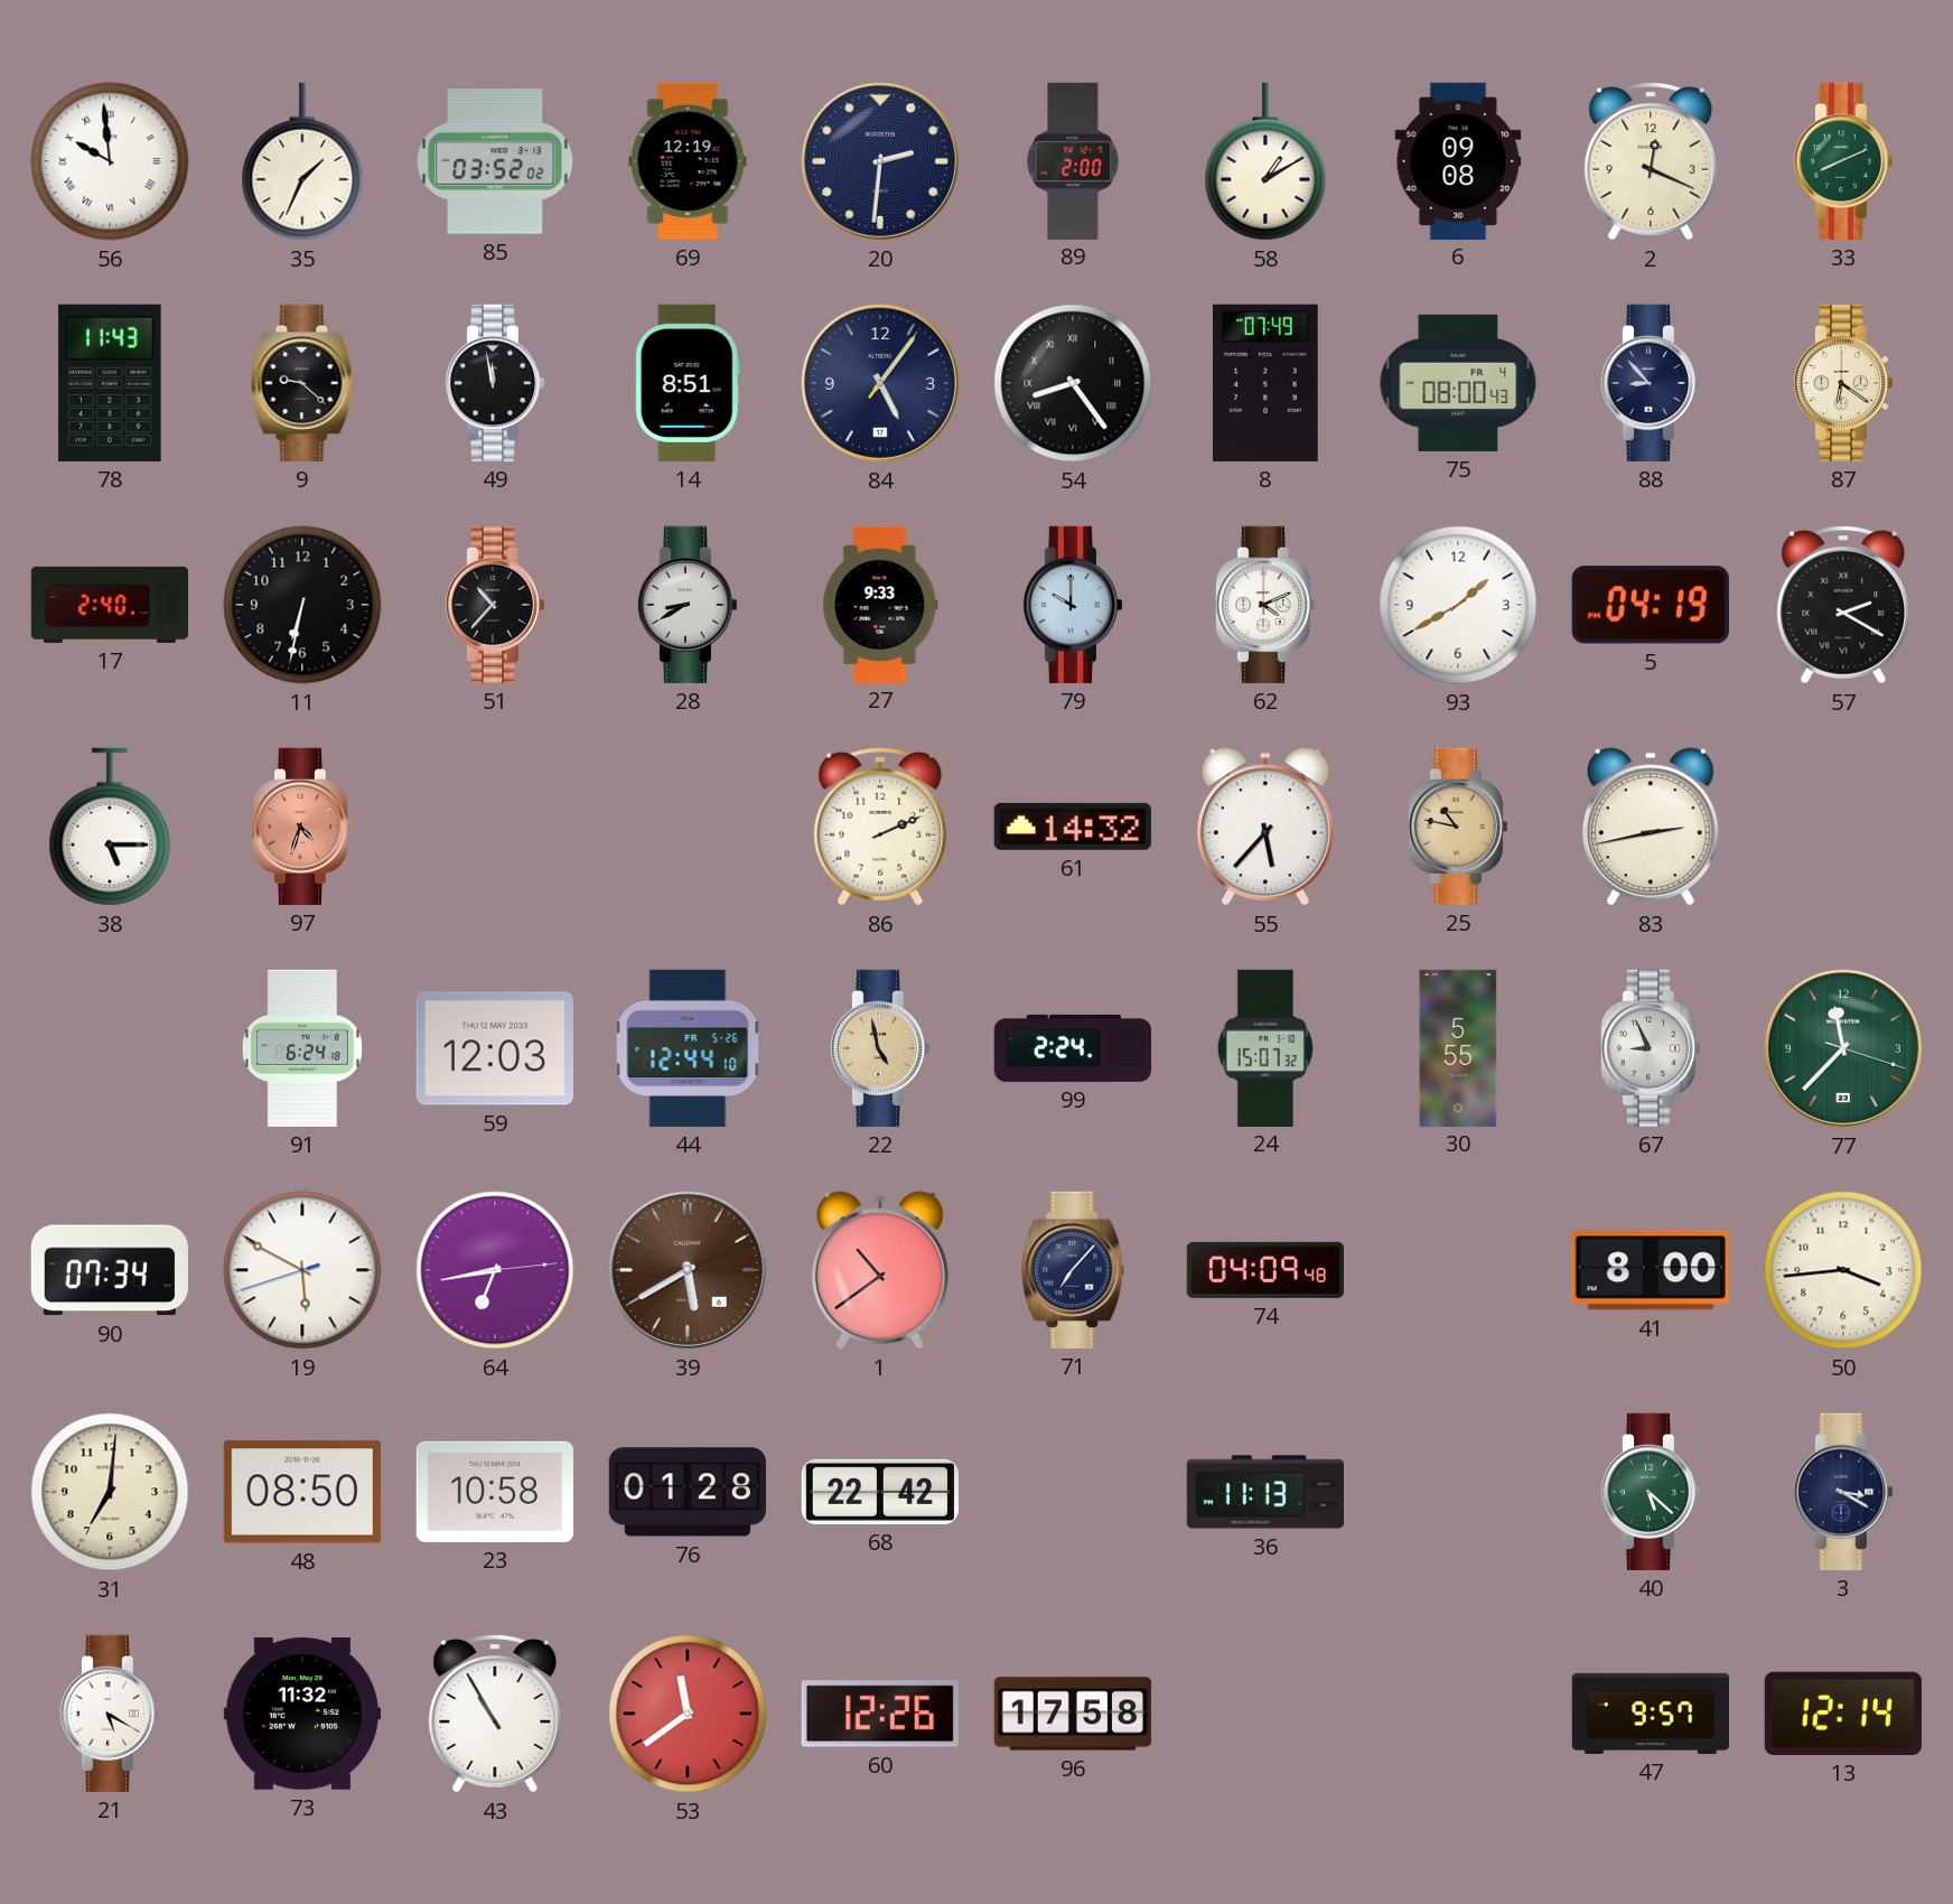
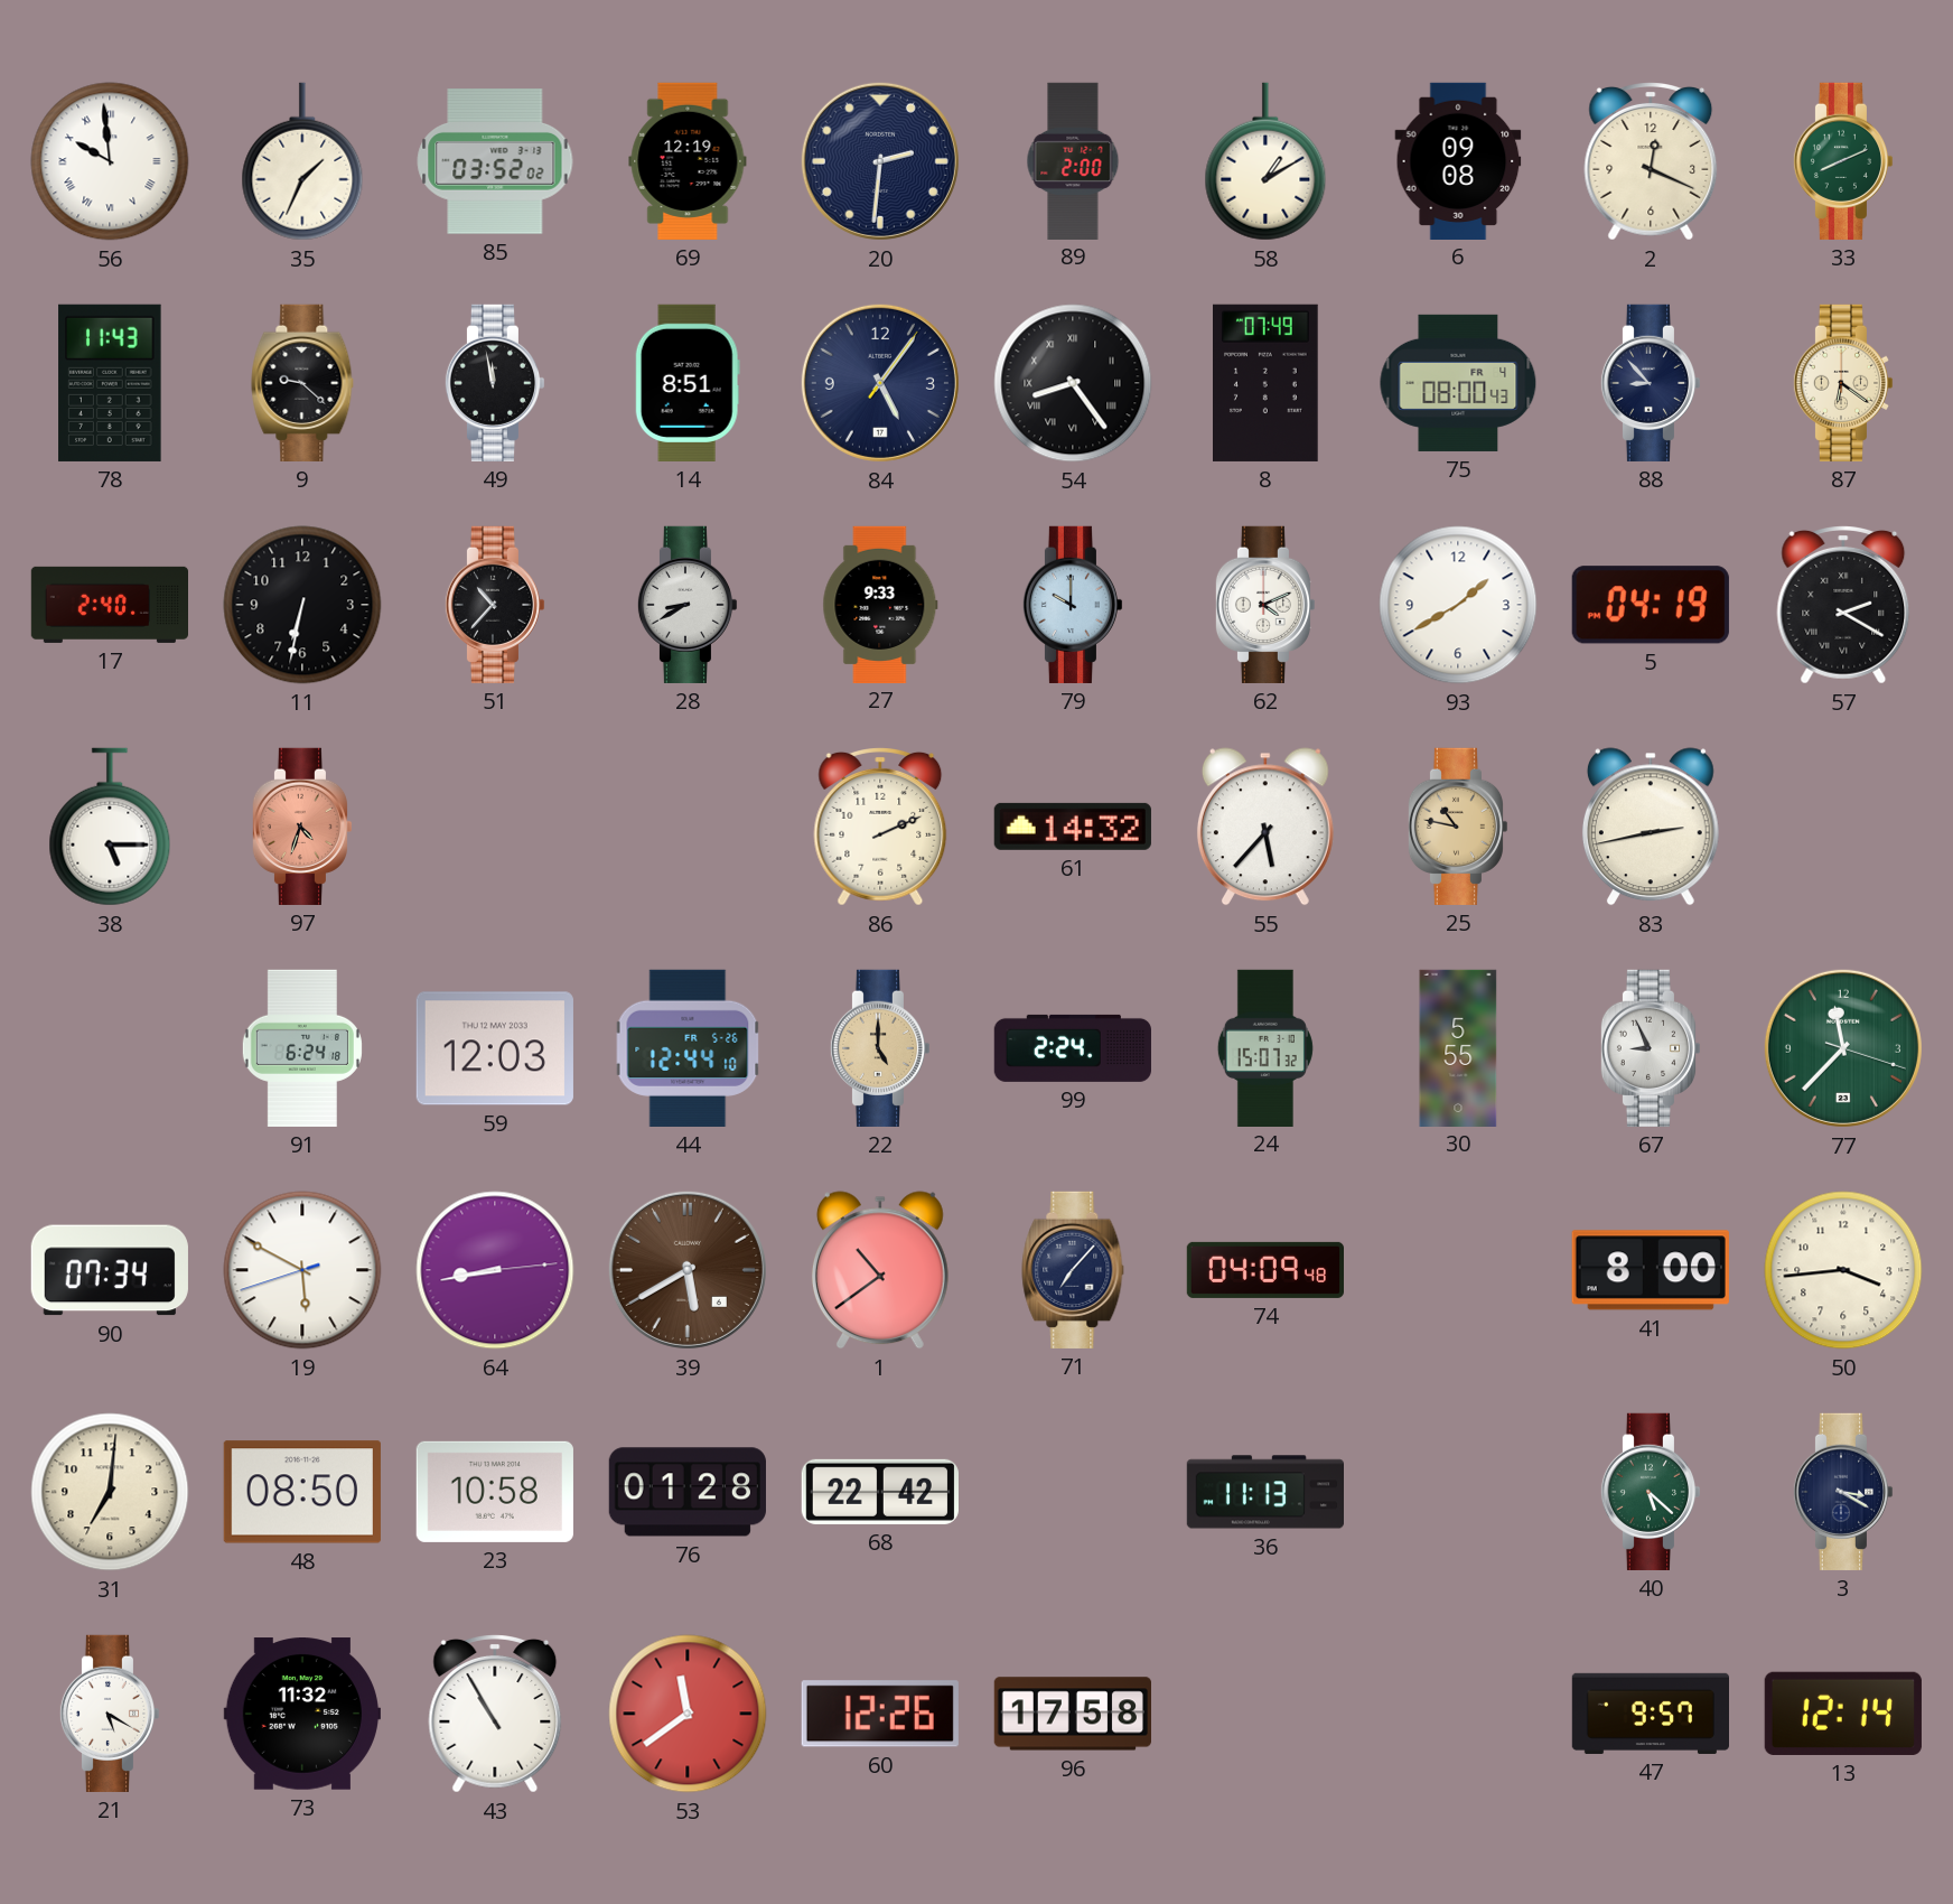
22: 4:58 -> 5:00
64: 6:43 -> 8:43
